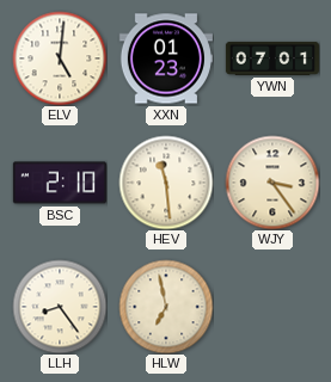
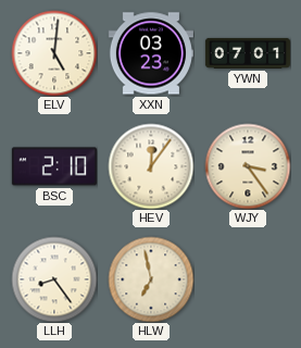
XXN: 01:23 -> 03:23
HEV: 11:29 -> 12:06
